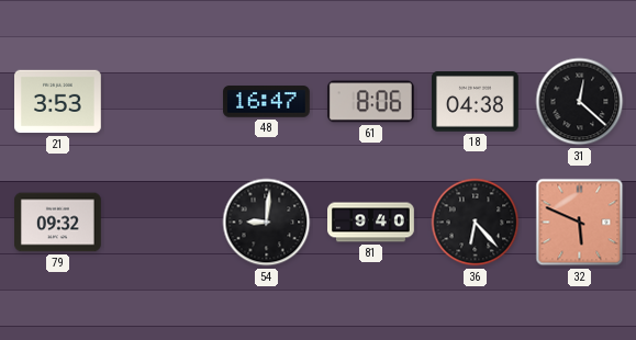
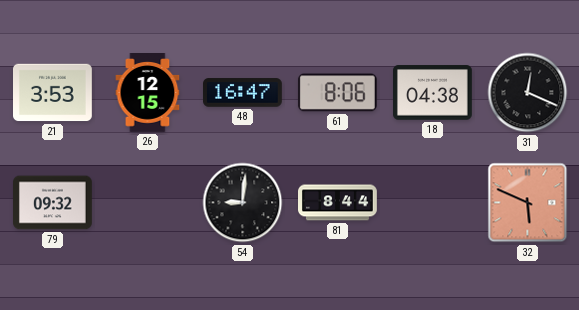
26: none -> 12:15
31: 12:22 -> 12:19
81: 9:40 -> 8:44
36: 6:23 -> none
